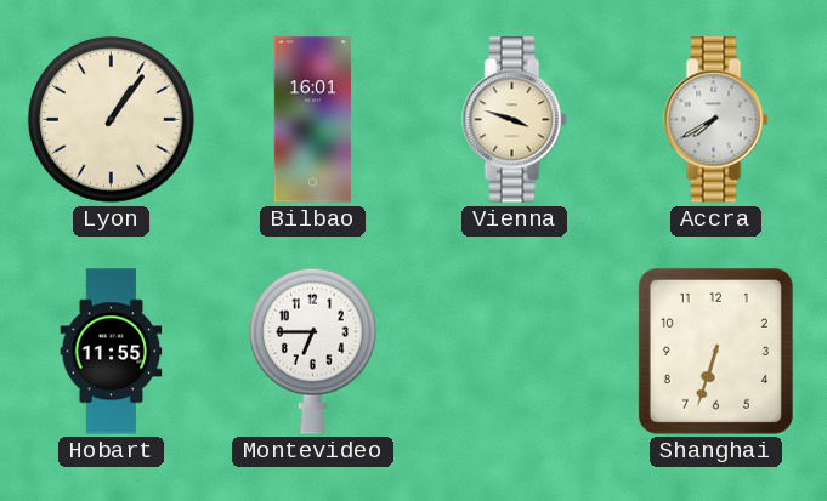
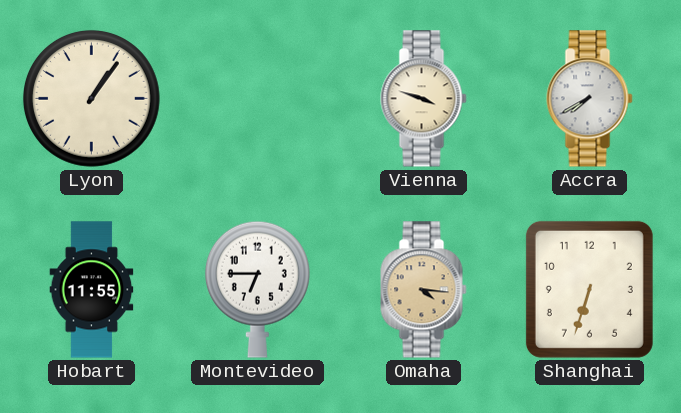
Bilbao: 16:01 -> none
Omaha: none -> 4:16
